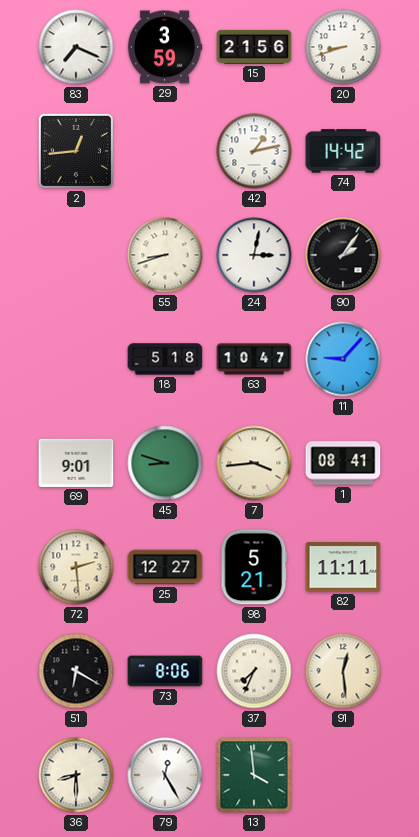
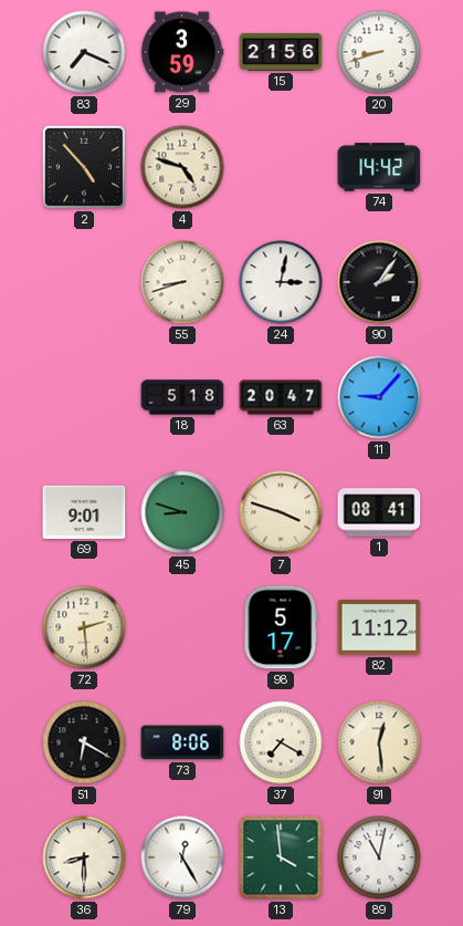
2: 12:44 -> 4:53
4: none -> 4:48
42: 1:13 -> none
63: 10:47 -> 20:47
7: 3:44 -> 3:48
25: 12:27 -> none
98: 5:21 -> 5:17
82: 11:11 -> 11:12
37: 7:34 -> 7:20
89: none -> 11:02
